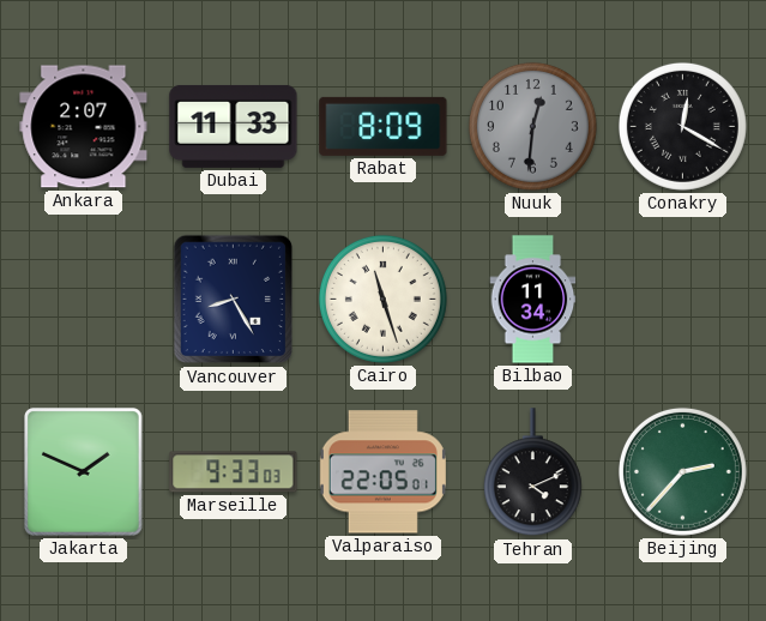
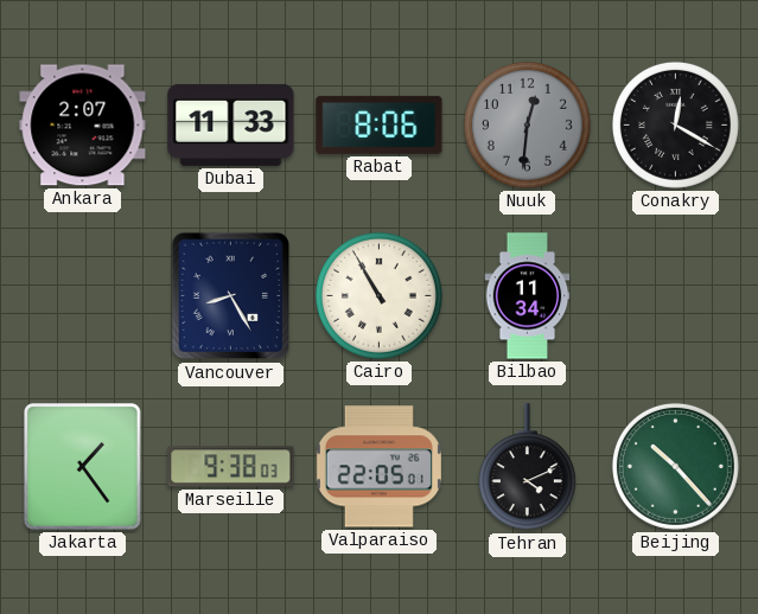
Rabat: 8:09 -> 8:06
Cairo: 11:27 -> 10:55
Jakarta: 1:49 -> 1:24
Marseille: 9:33 -> 9:38
Beijing: 2:37 -> 10:23
